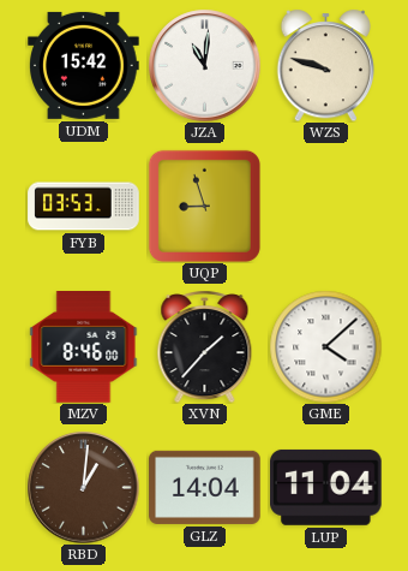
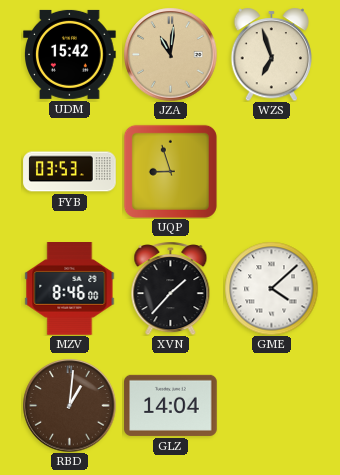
JZA dial: white -> champagne
WZS: 9:48 -> 6:57
LUP: 11:04 -> none
